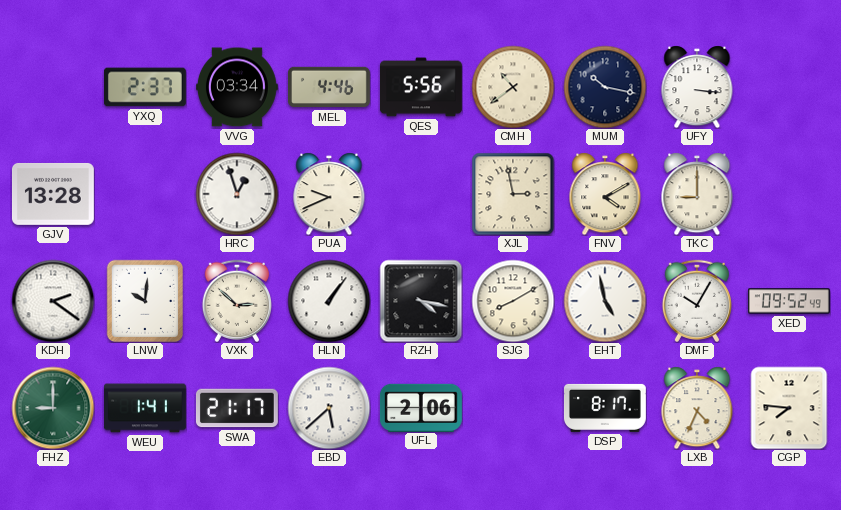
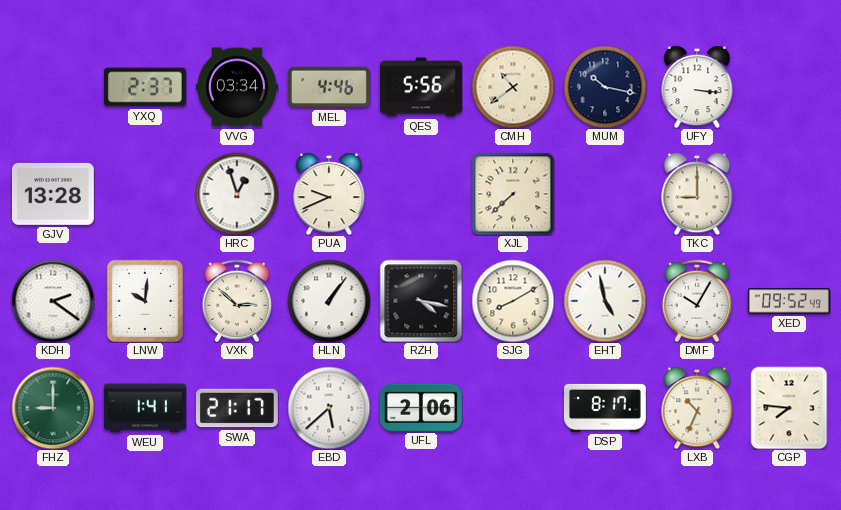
XJL: 2:58 -> 7:38
FNV: 4:10 -> none
LXB: 4:34 -> 10:34
